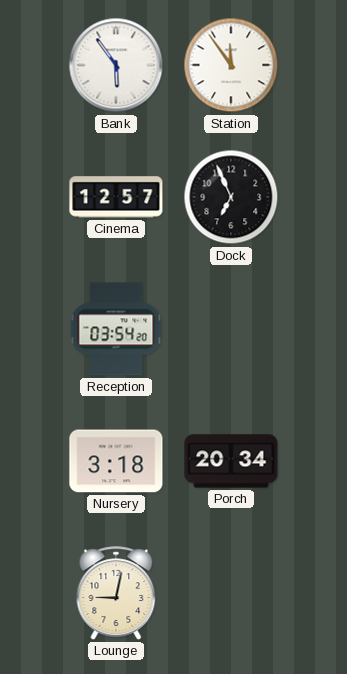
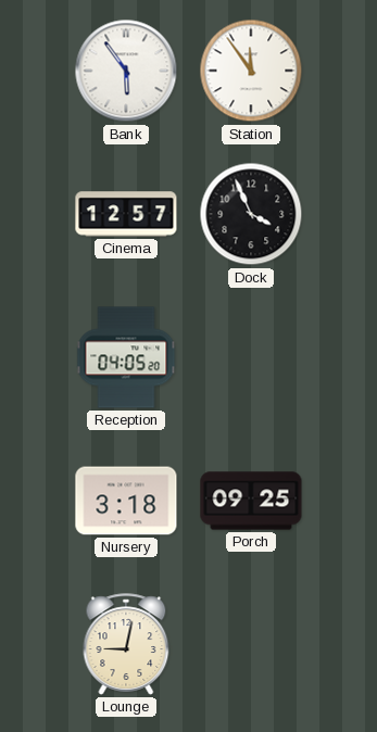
Dock: 6:56 -> 3:56
Reception: 03:54 -> 04:05
Porch: 20:34 -> 09:25
